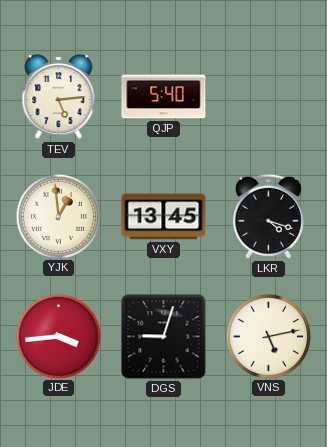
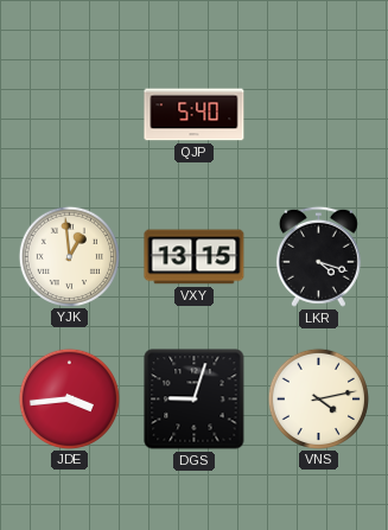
TEV: 5:14 -> none
VXY: 13:45 -> 13:15
VNS: 5:13 -> 4:13
